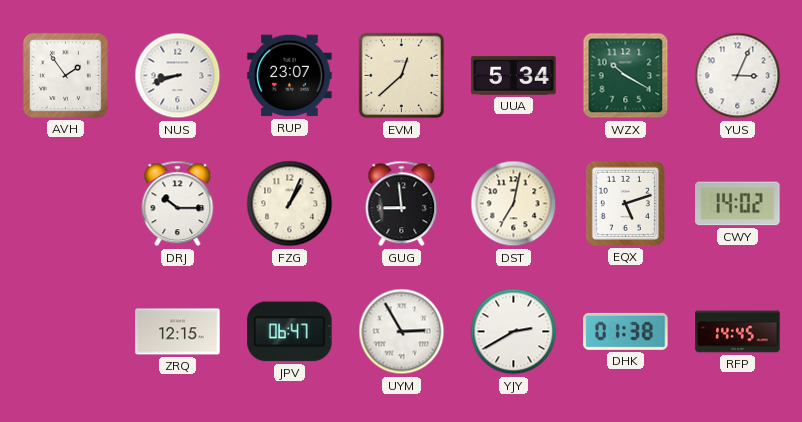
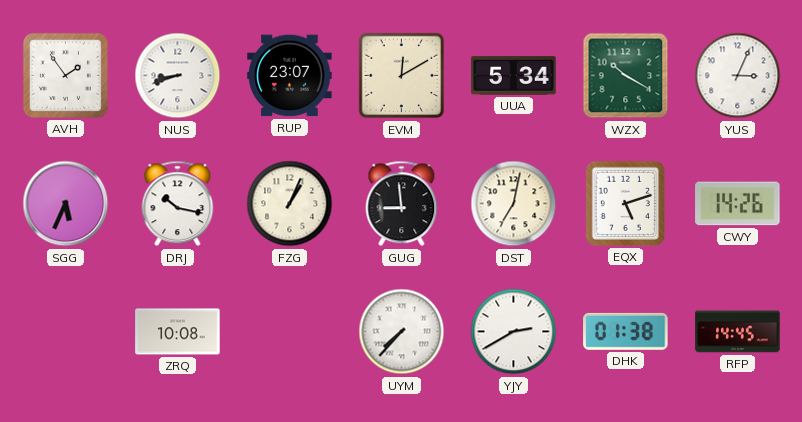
EVM: 12:38 -> 12:10
SGG: none -> 5:34
DRJ: 10:15 -> 10:17
CWY: 14:02 -> 14:26
ZRQ: 12:15 -> 10:08
JPV: 06:47 -> none
UYM: 2:55 -> 7:37
